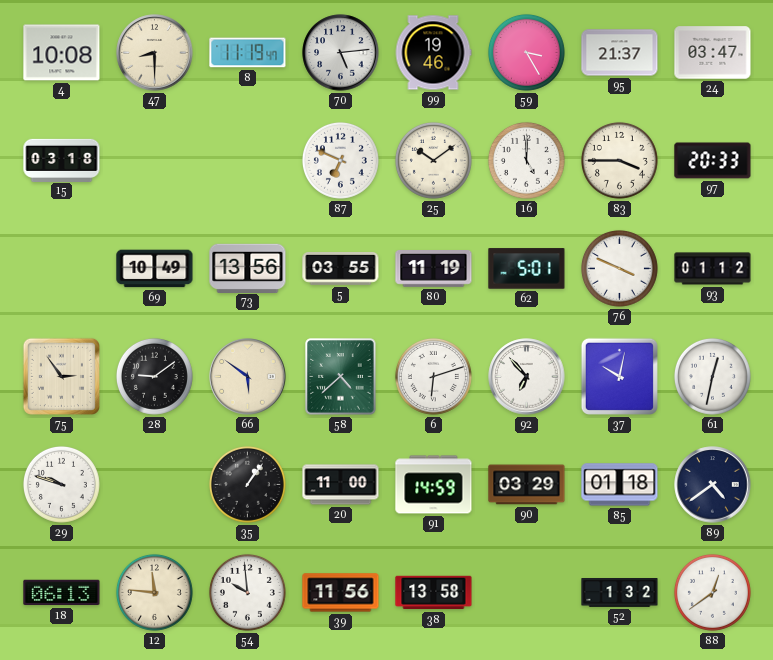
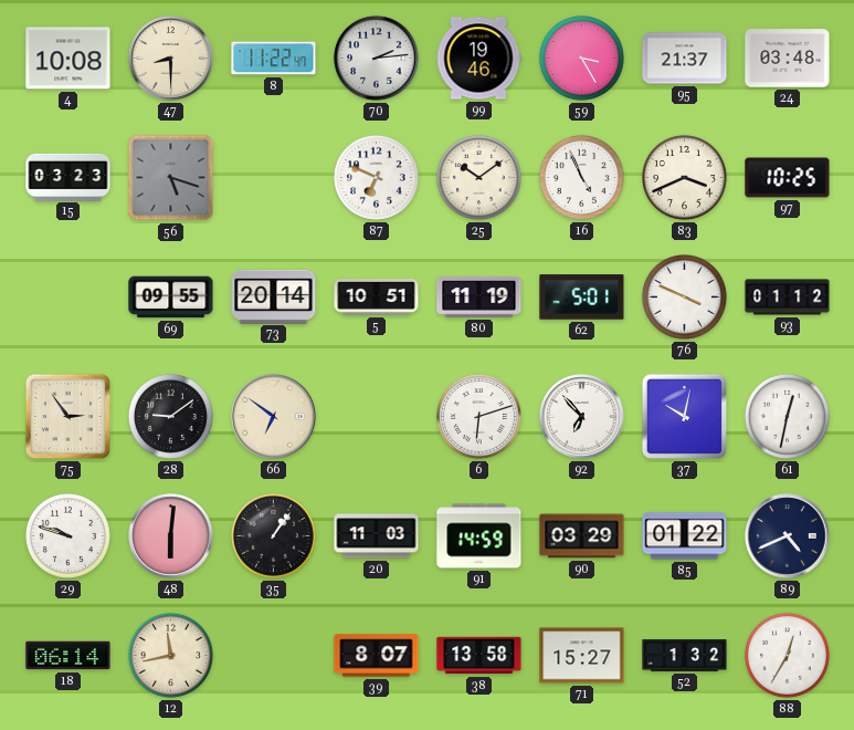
8: 11:19 -> 11:22
70: 5:14 -> 2:14
24: 03:47 -> 03:48
15: 03:18 -> 03:23
56: none -> 5:18
16: 5:00 -> 4:56
83: 3:45 -> 3:41
97: 20:33 -> 10:25
69: 10:49 -> 09:55
73: 13:56 -> 20:14
5: 03:55 -> 10:51
66: 5:51 -> 6:51
58: 4:38 -> none
48: none -> 6:01
20: 11:00 -> 11:03
85: 01:18 -> 01:22
89: 4:39 -> 4:41
18: 06:13 -> 06:14
12: 11:46 -> 11:43
54: 9:59 -> none
39: 11:56 -> 8:07
71: none -> 15:27
88: 12:39 -> 12:35
